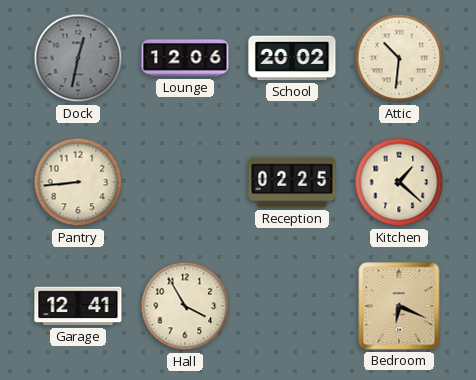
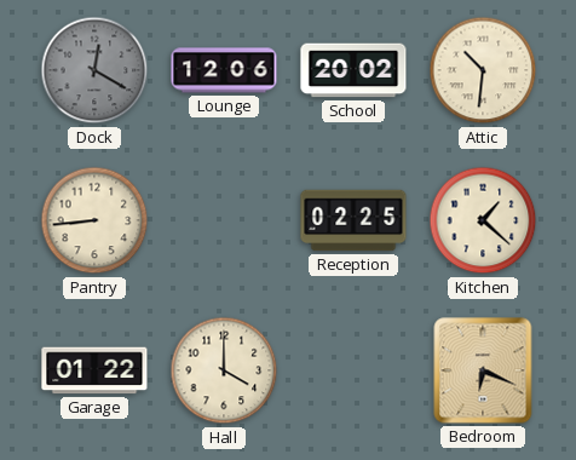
Dock: 12:32 -> 12:20
Garage: 12:41 -> 01:22
Hall: 3:55 -> 4:00
